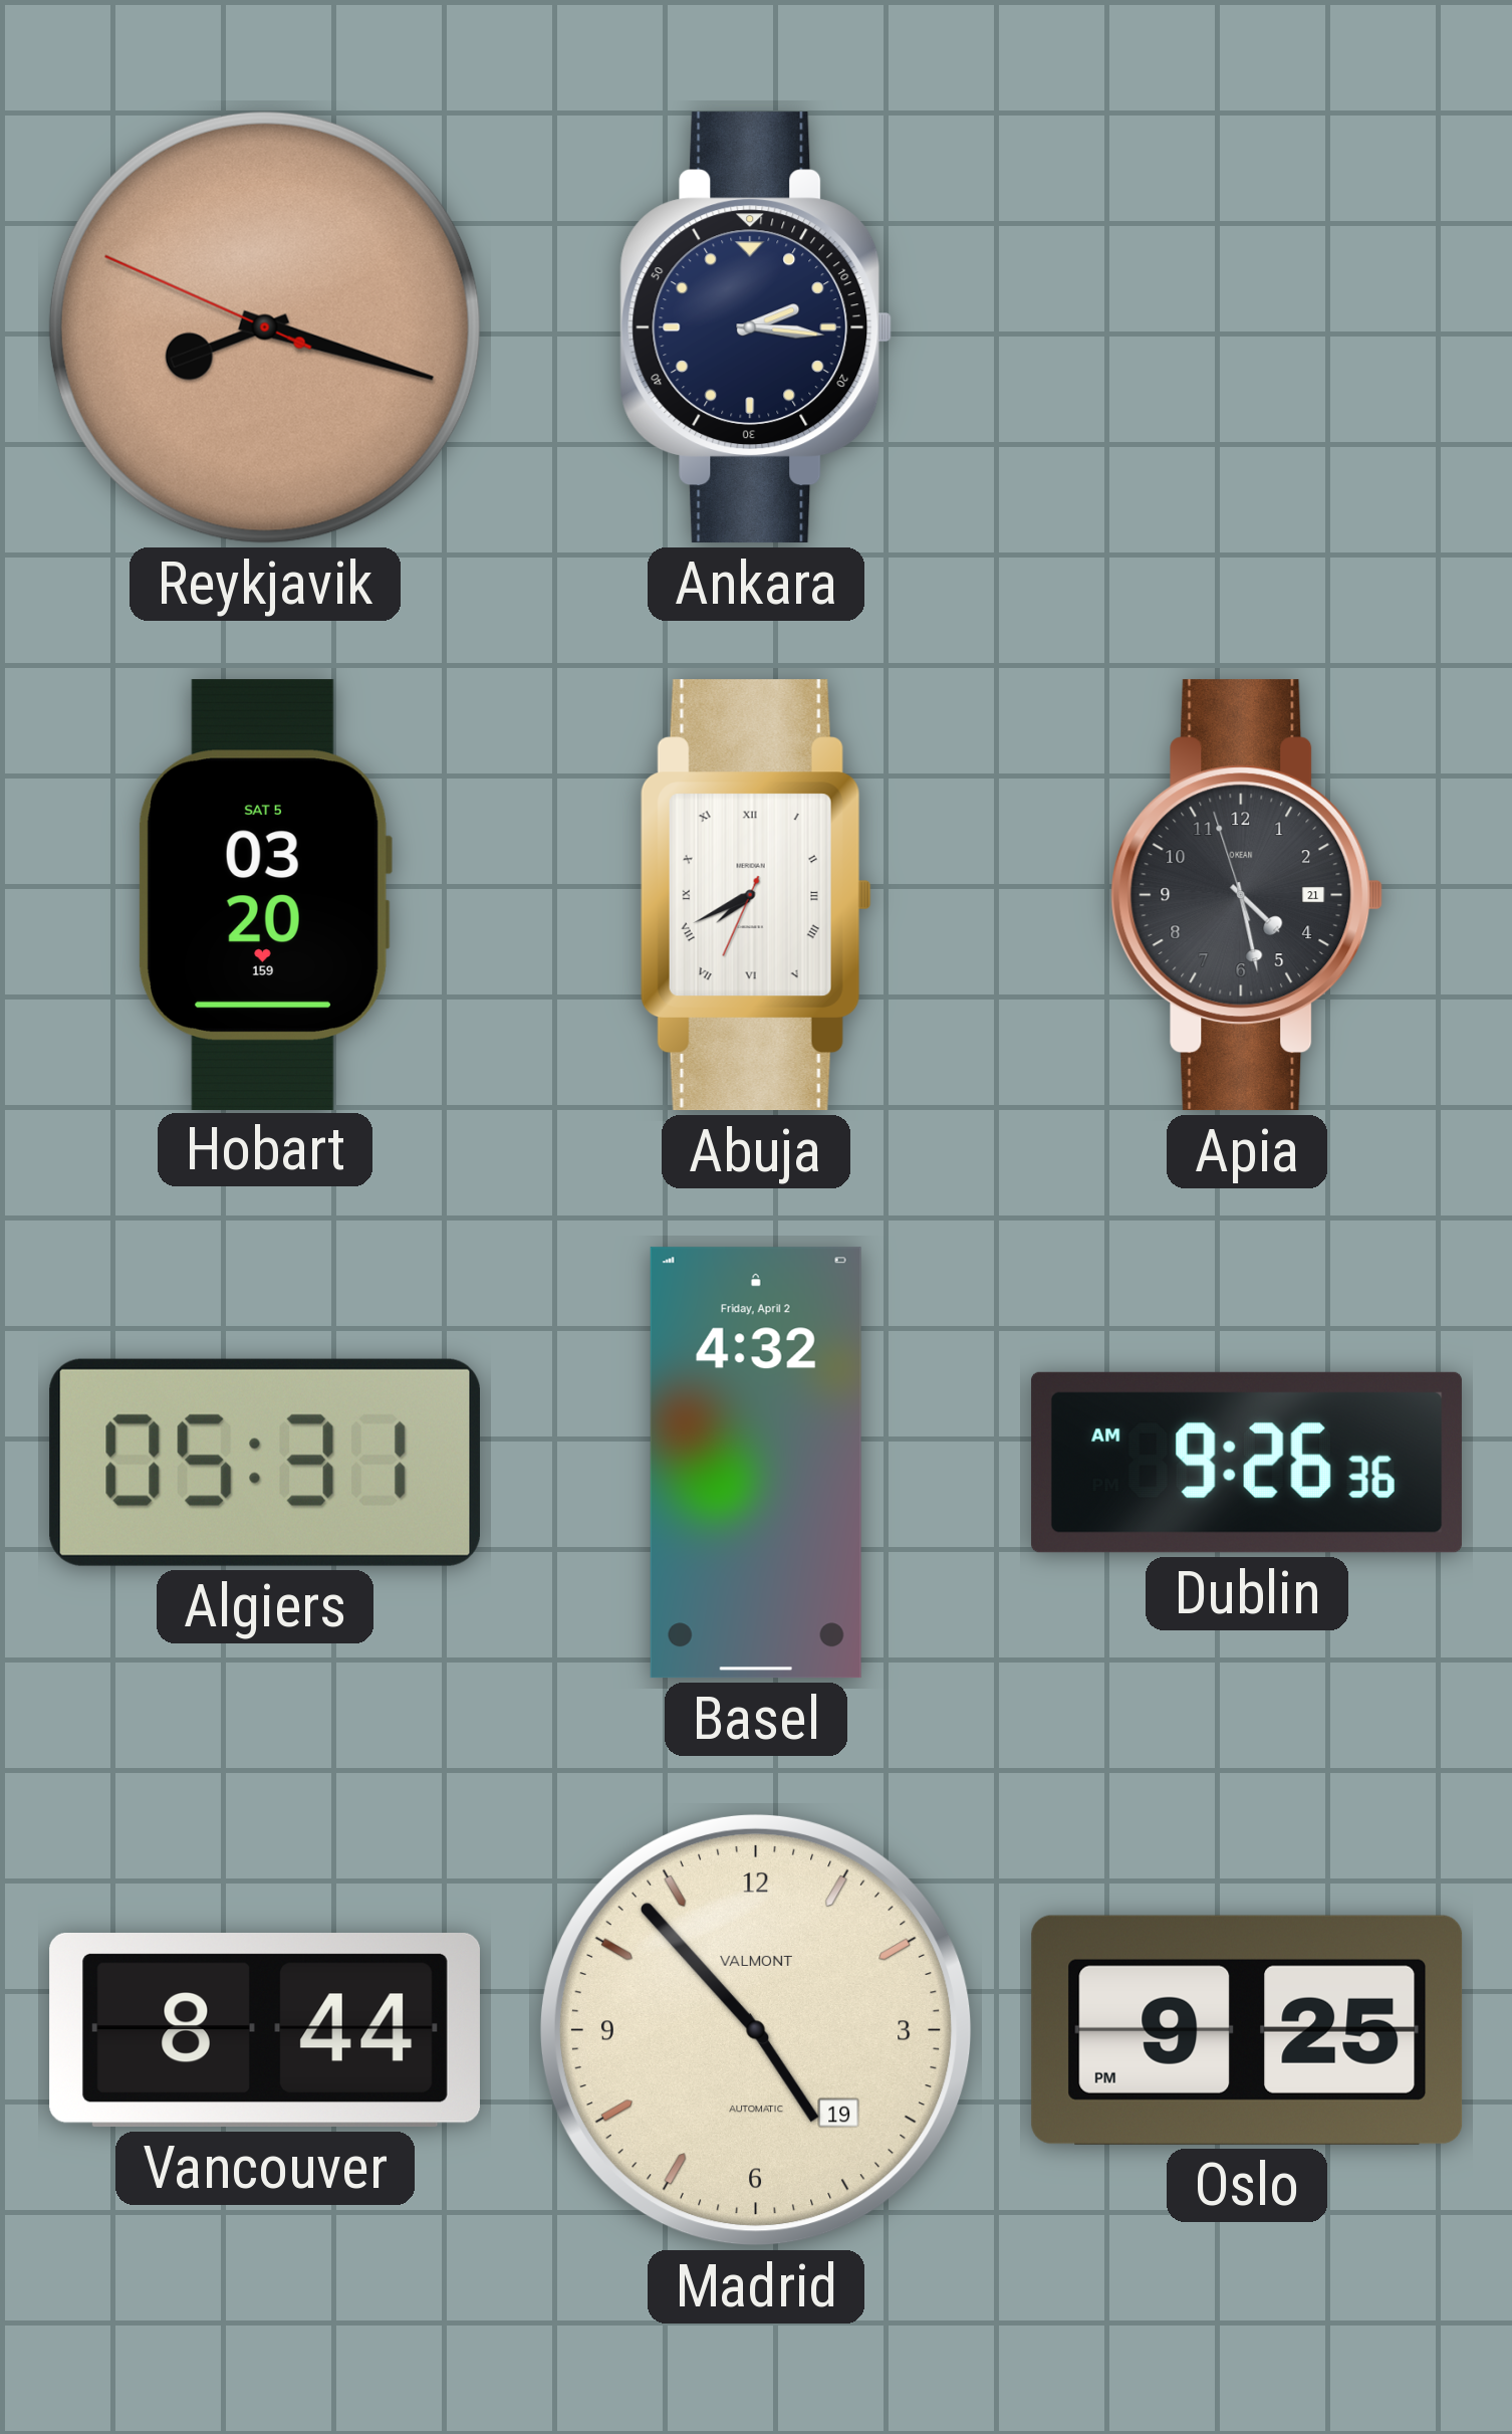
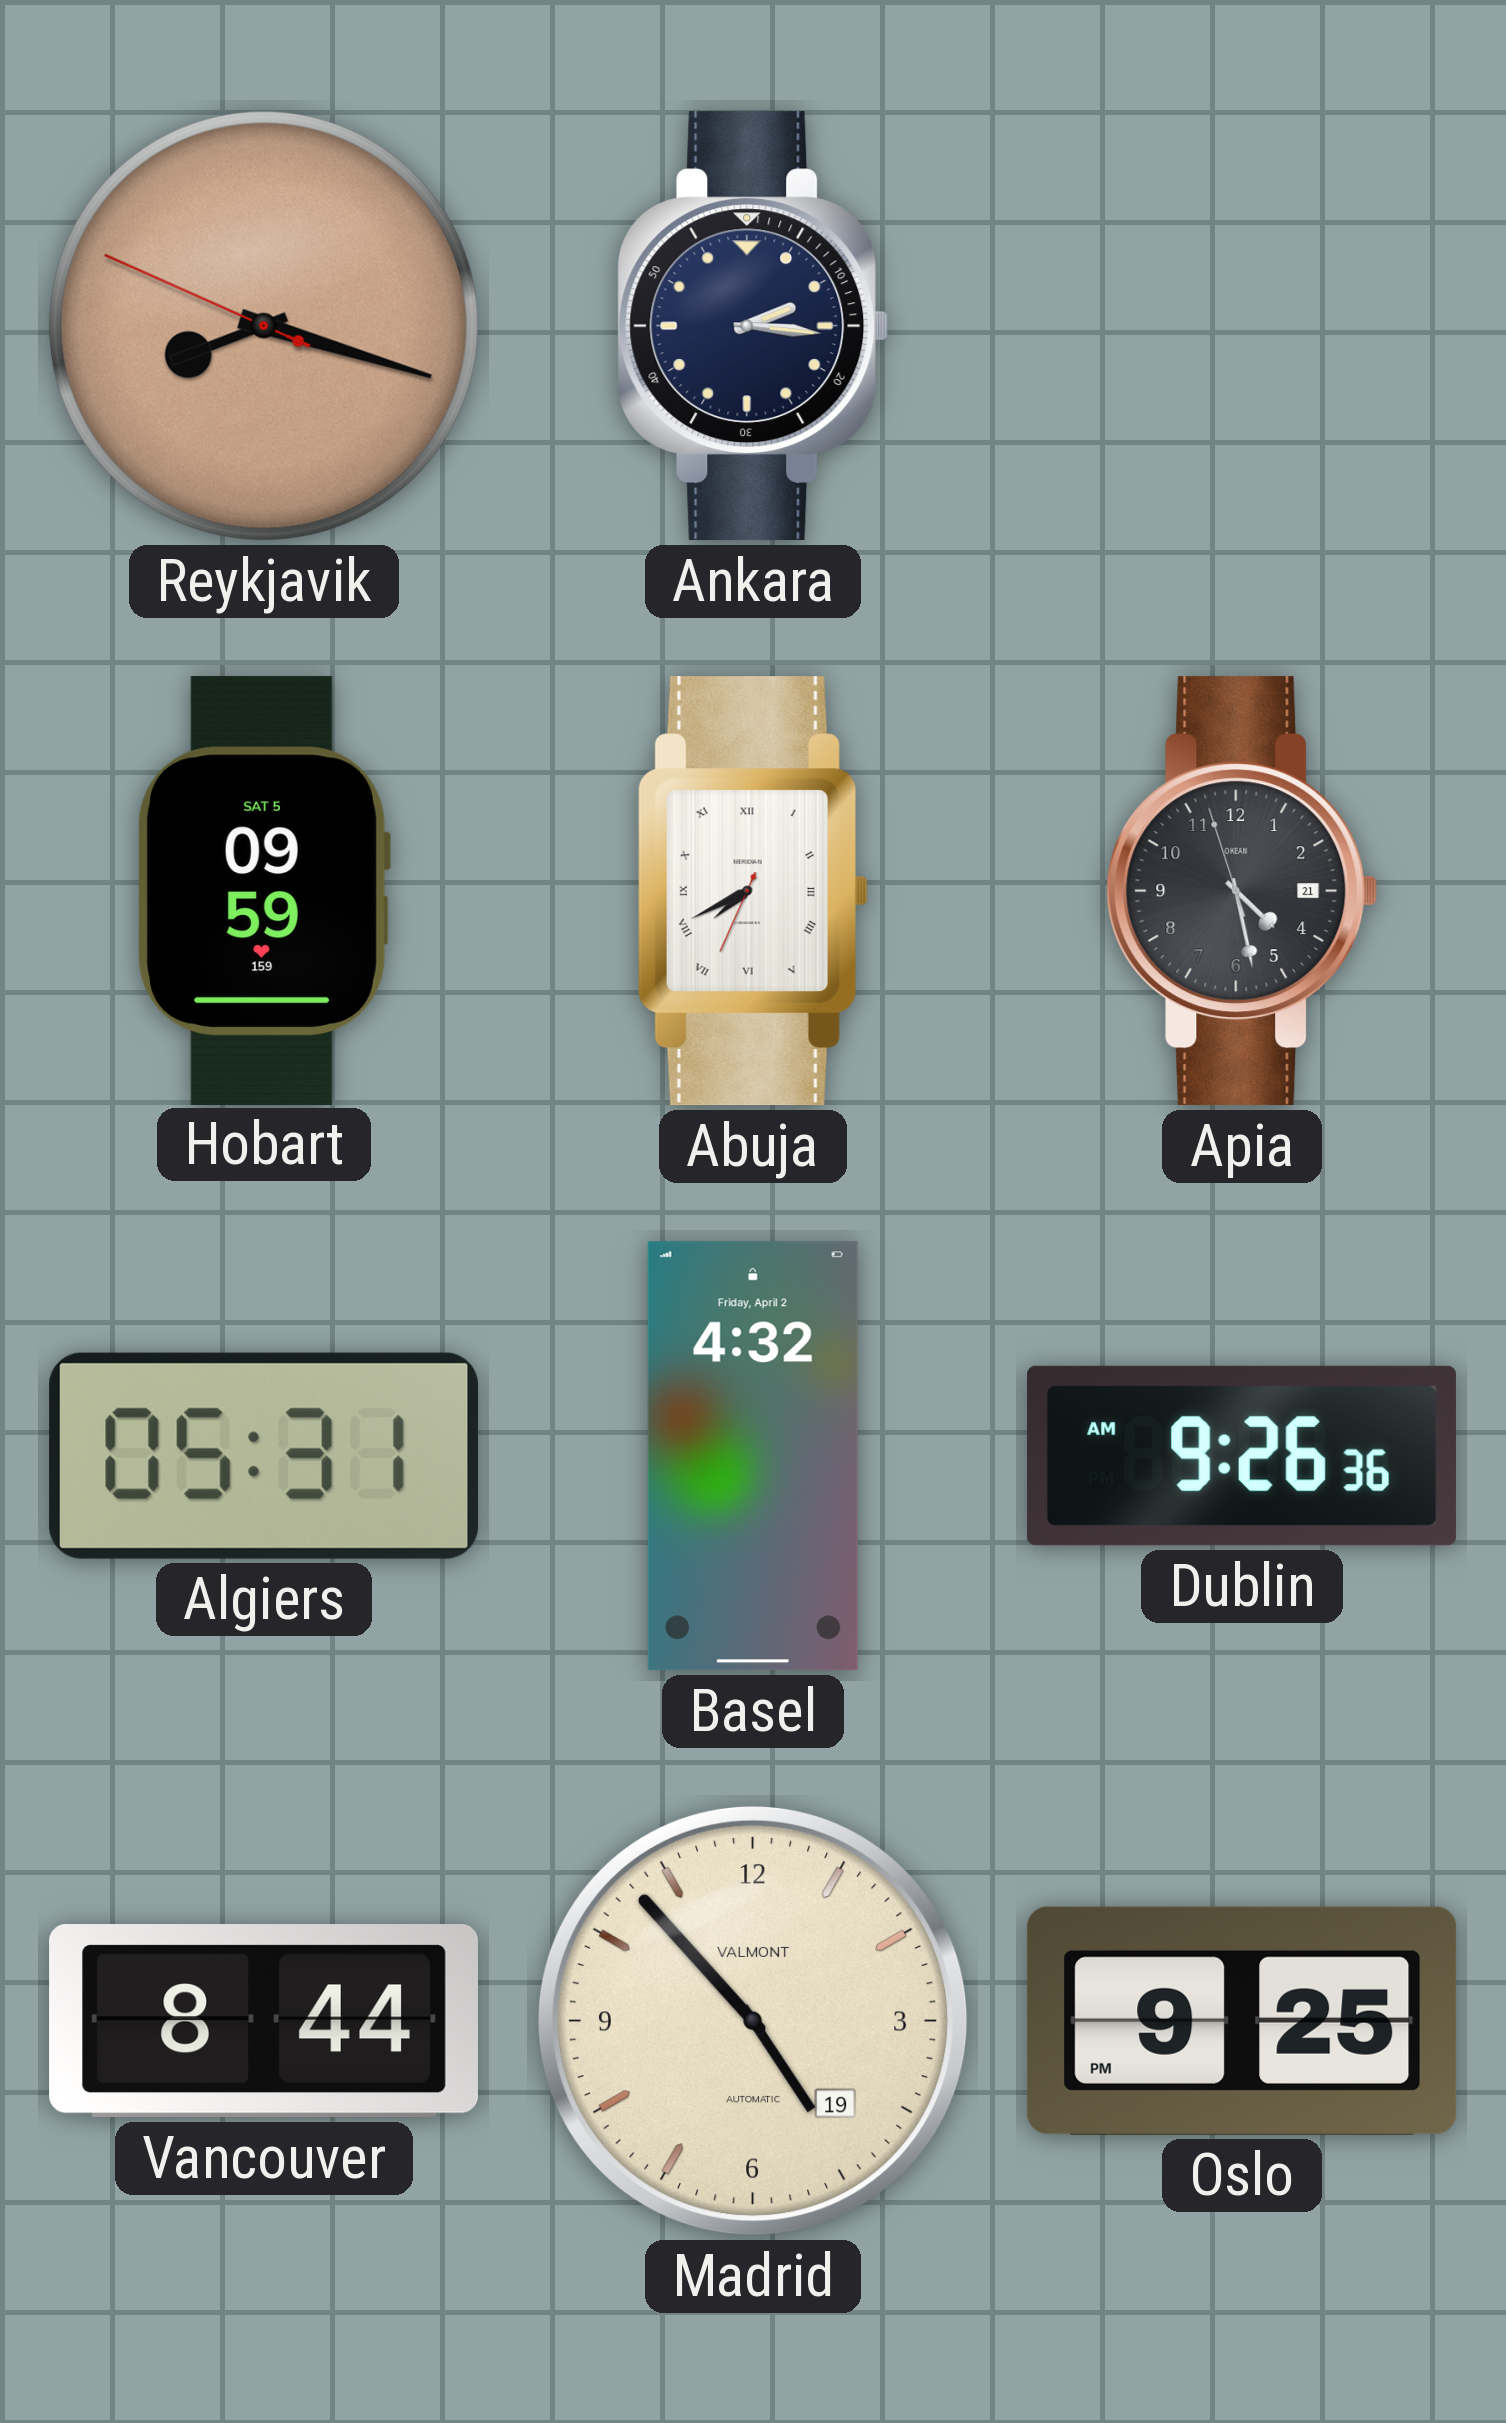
Hobart: 03:20 -> 09:59
